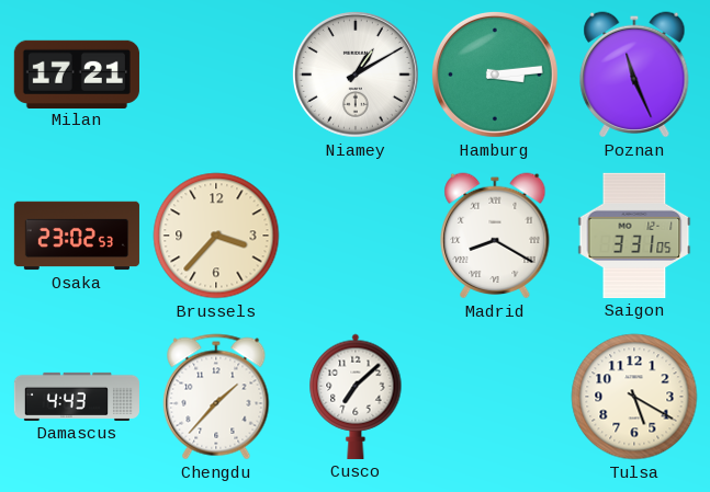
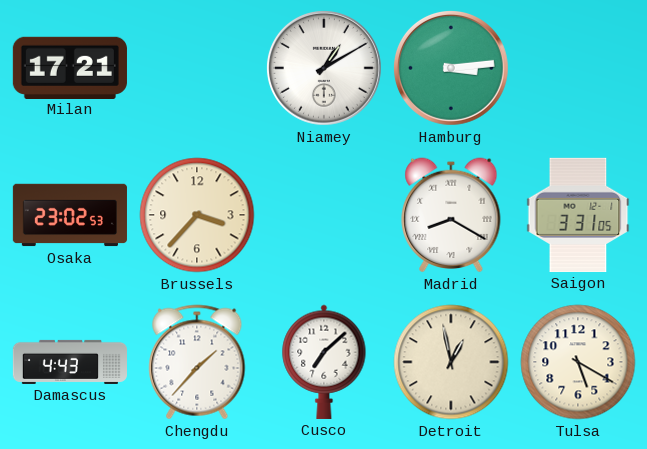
Poznan: 11:26 -> none
Detroit: none -> 12:58
